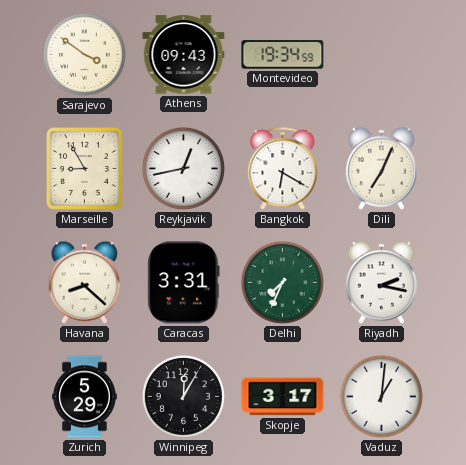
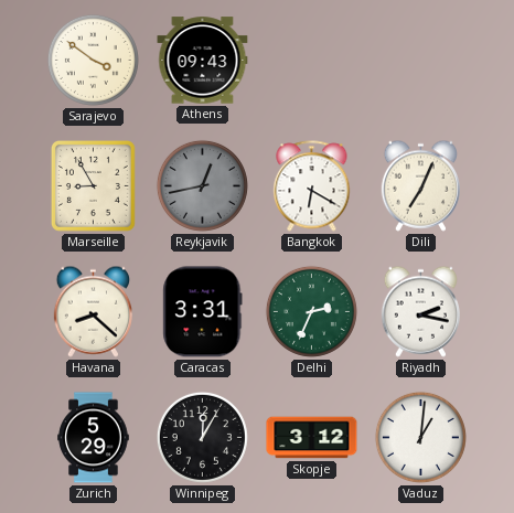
Montevideo: 19:34 -> none
Reykjavik dial: white -> grey
Delhi: 7:34 -> 2:34
Skopje: 3:17 -> 3:12
